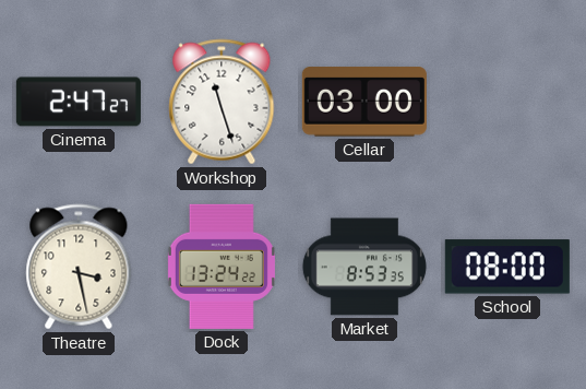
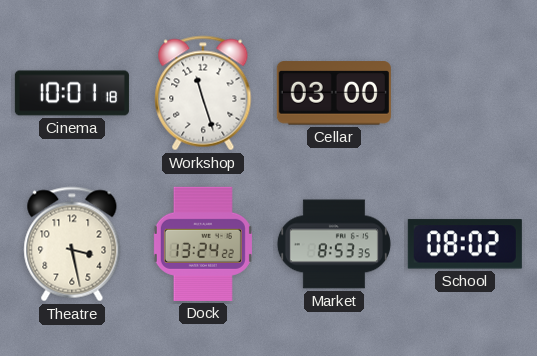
Cinema: 2:47 -> 10:01
School: 08:00 -> 08:02
